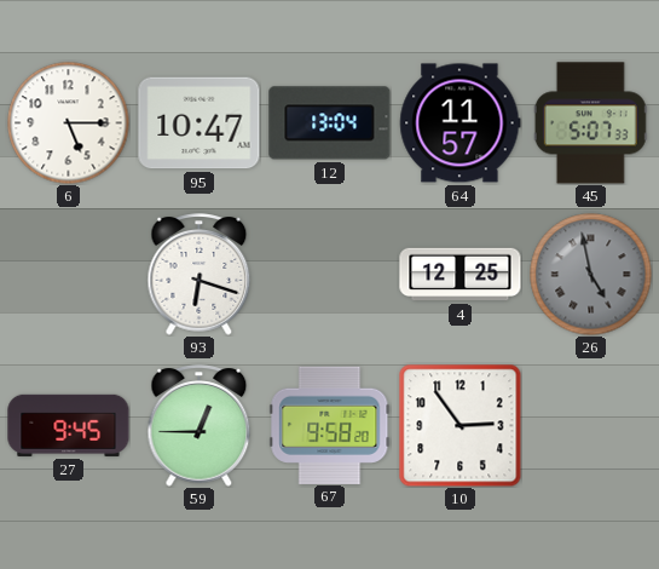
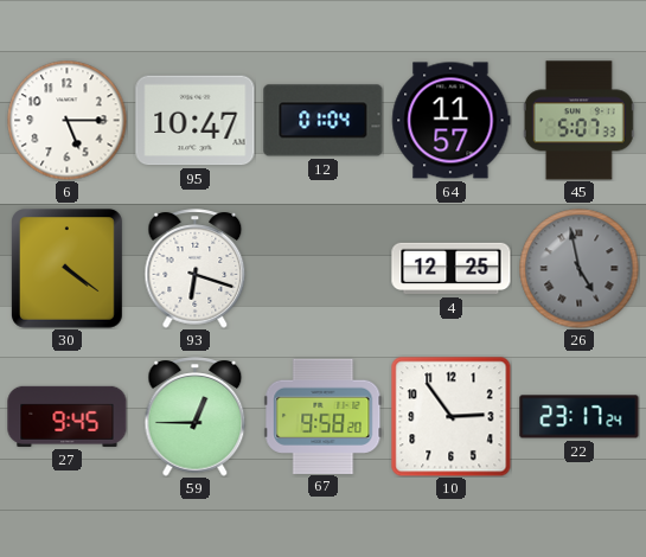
12: 13:04 -> 01:04
30: none -> 4:21
22: none -> 23:17
